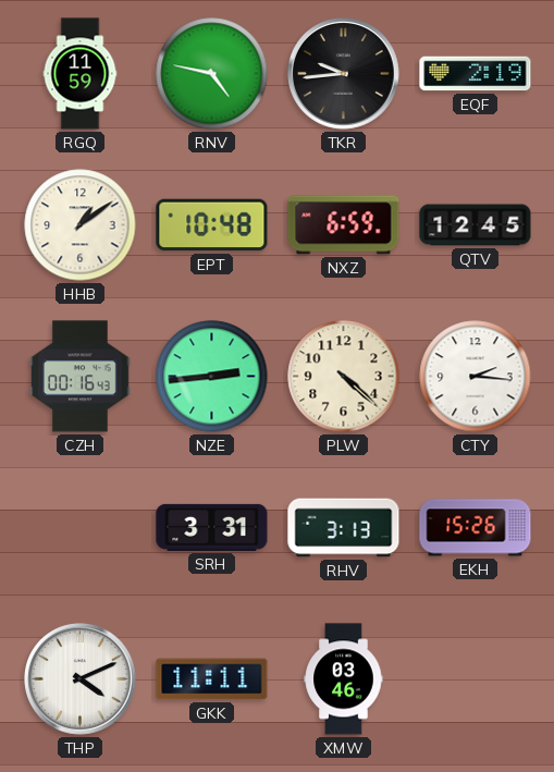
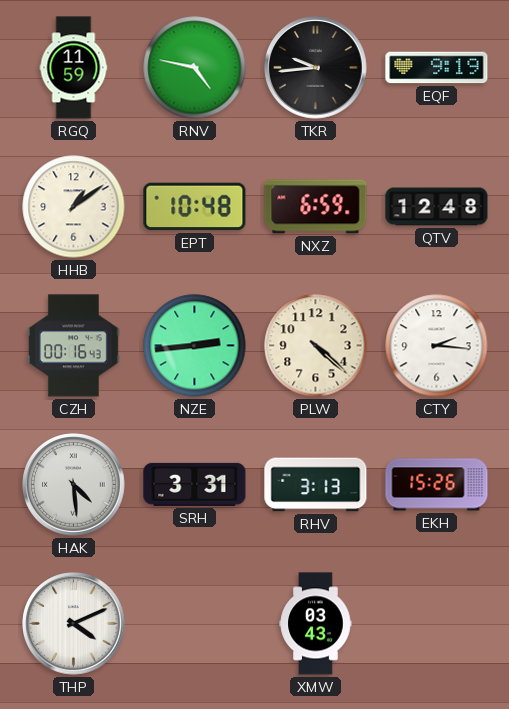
EQF: 2:19 -> 9:19
QTV: 12:45 -> 12:48
HAK: none -> 4:29
GKK: 11:11 -> none
XMW: 03:46 -> 03:43
